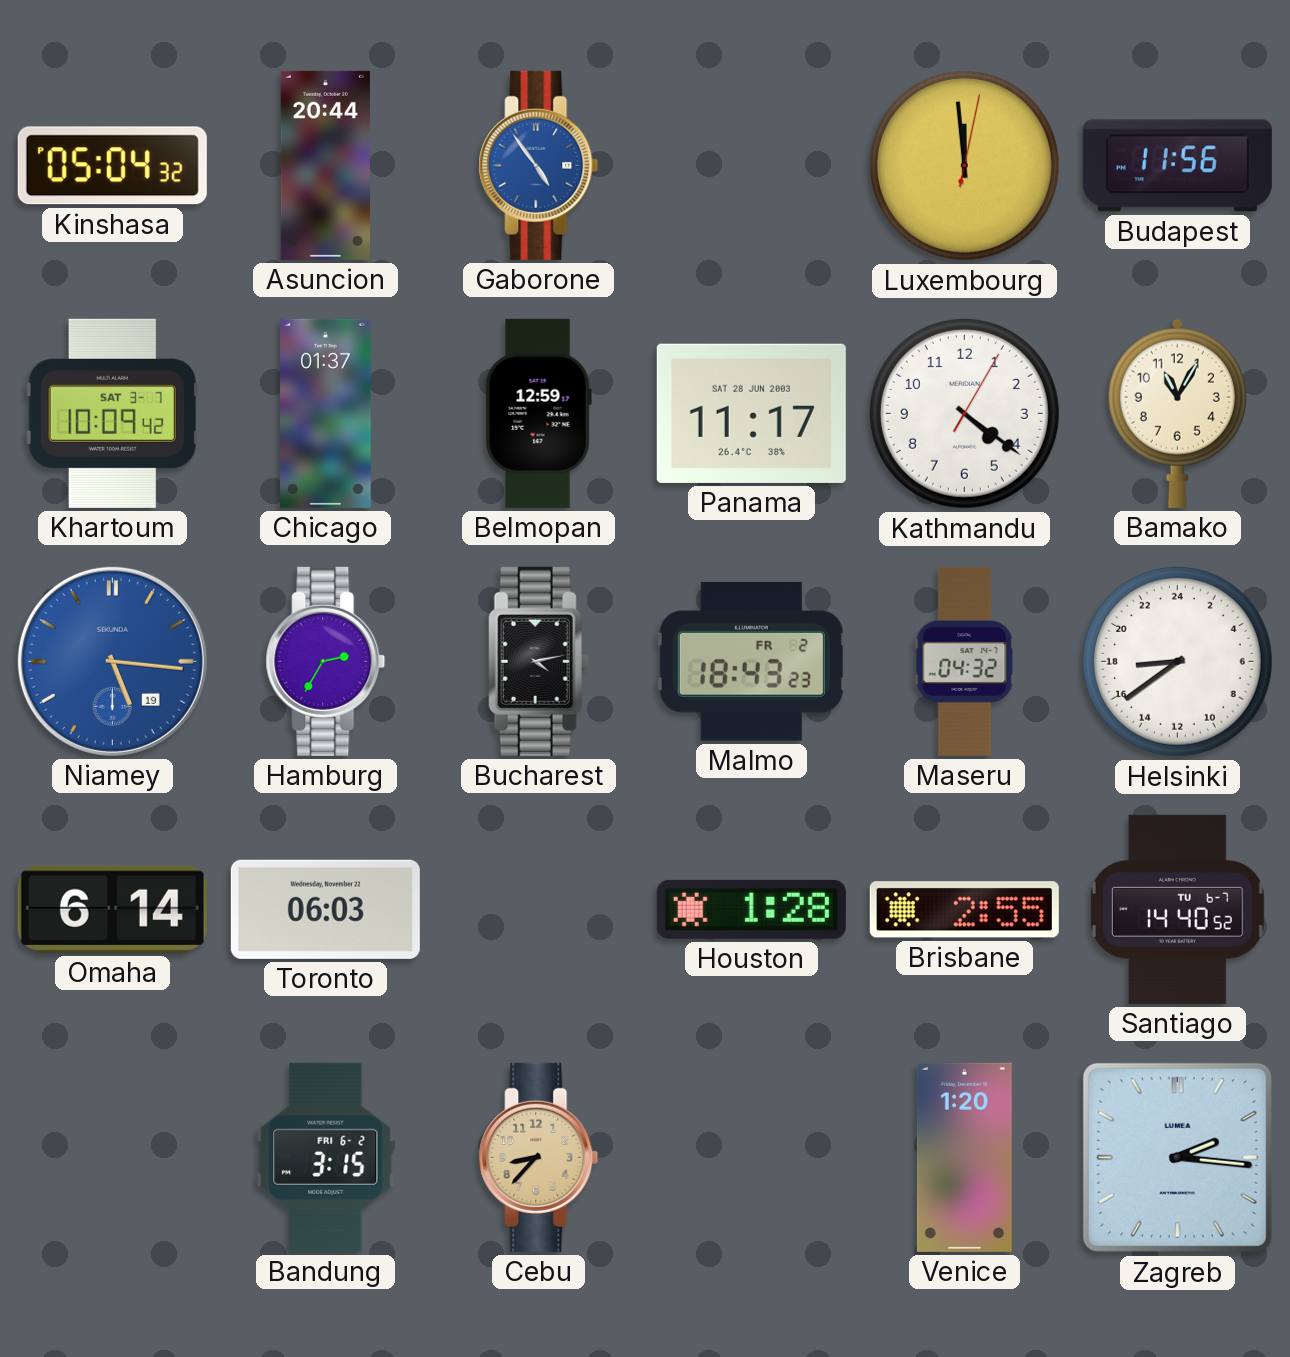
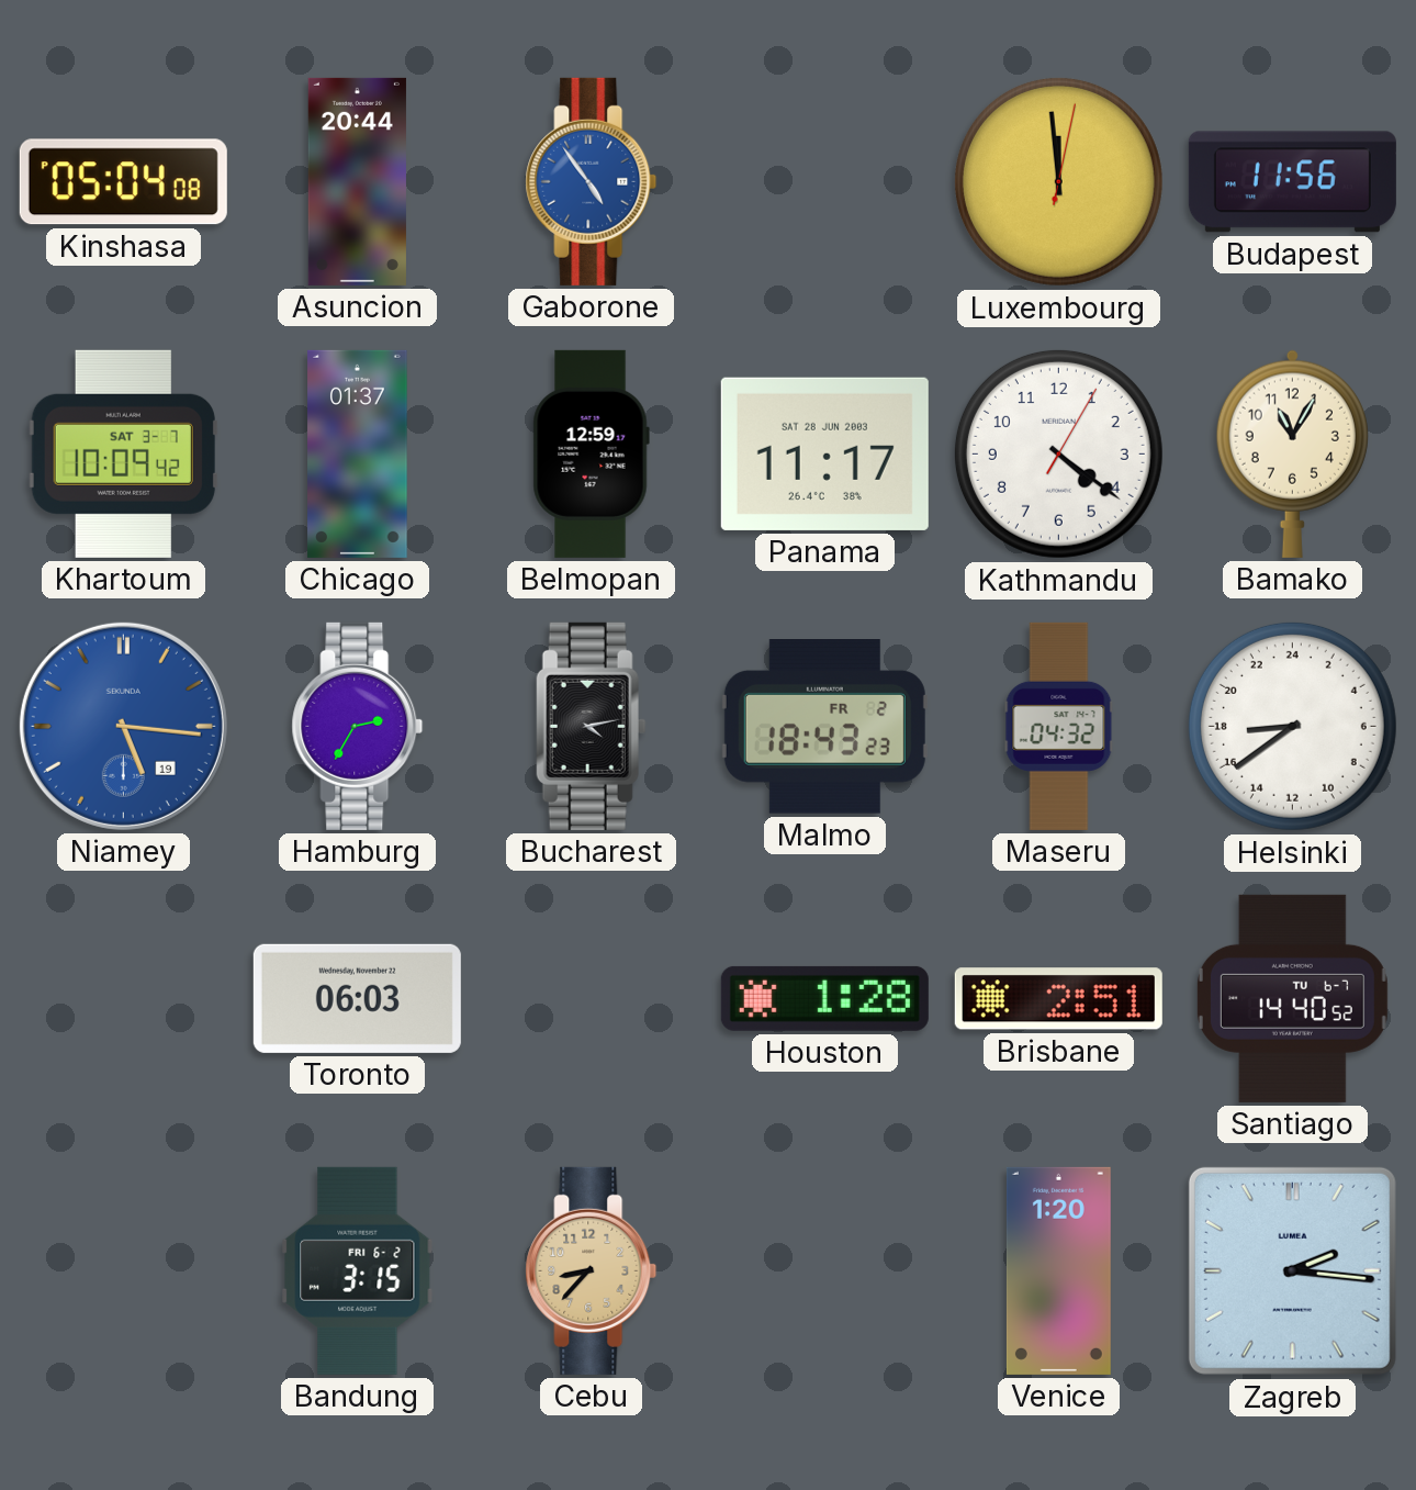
Kinshasa: 05:04:32 PM -> 05:04:08 PM
Omaha: 6:14 -> none
Brisbane: 2:55 -> 2:51
